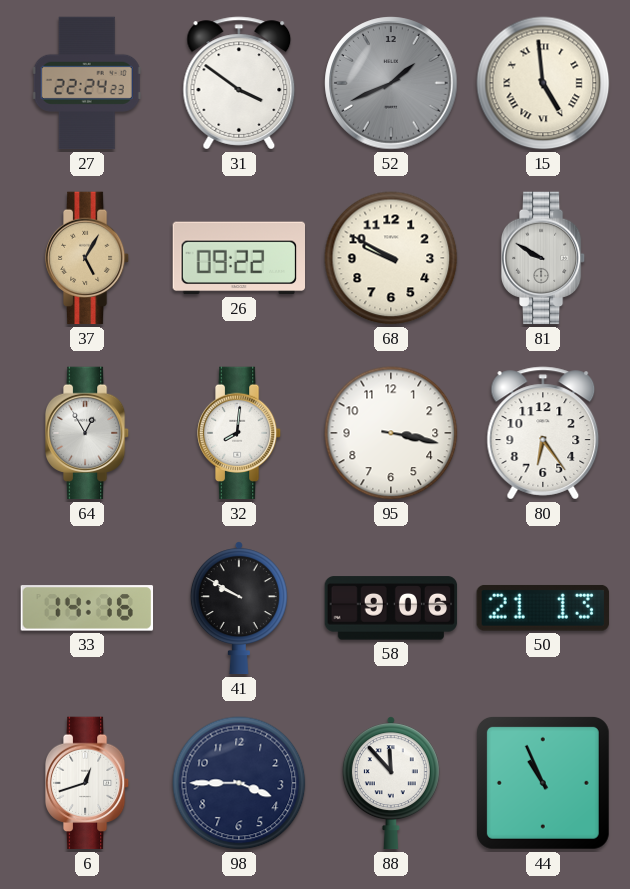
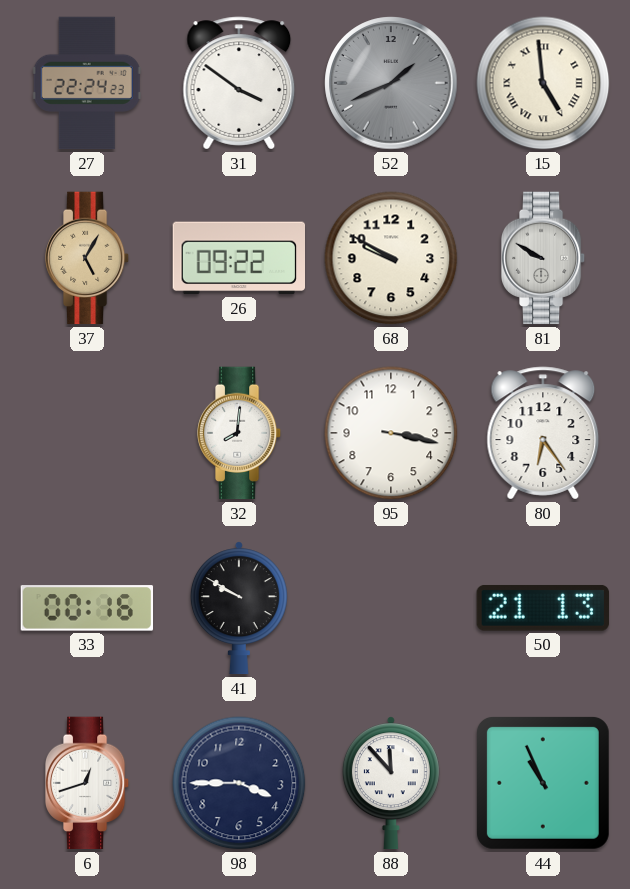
64: 12:55 -> none
33: 14:16 -> 00:16
58: 9:06 -> none
